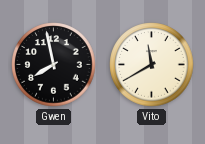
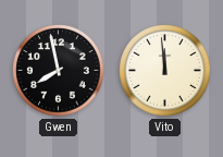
Vito: 11:40 -> 11:59
